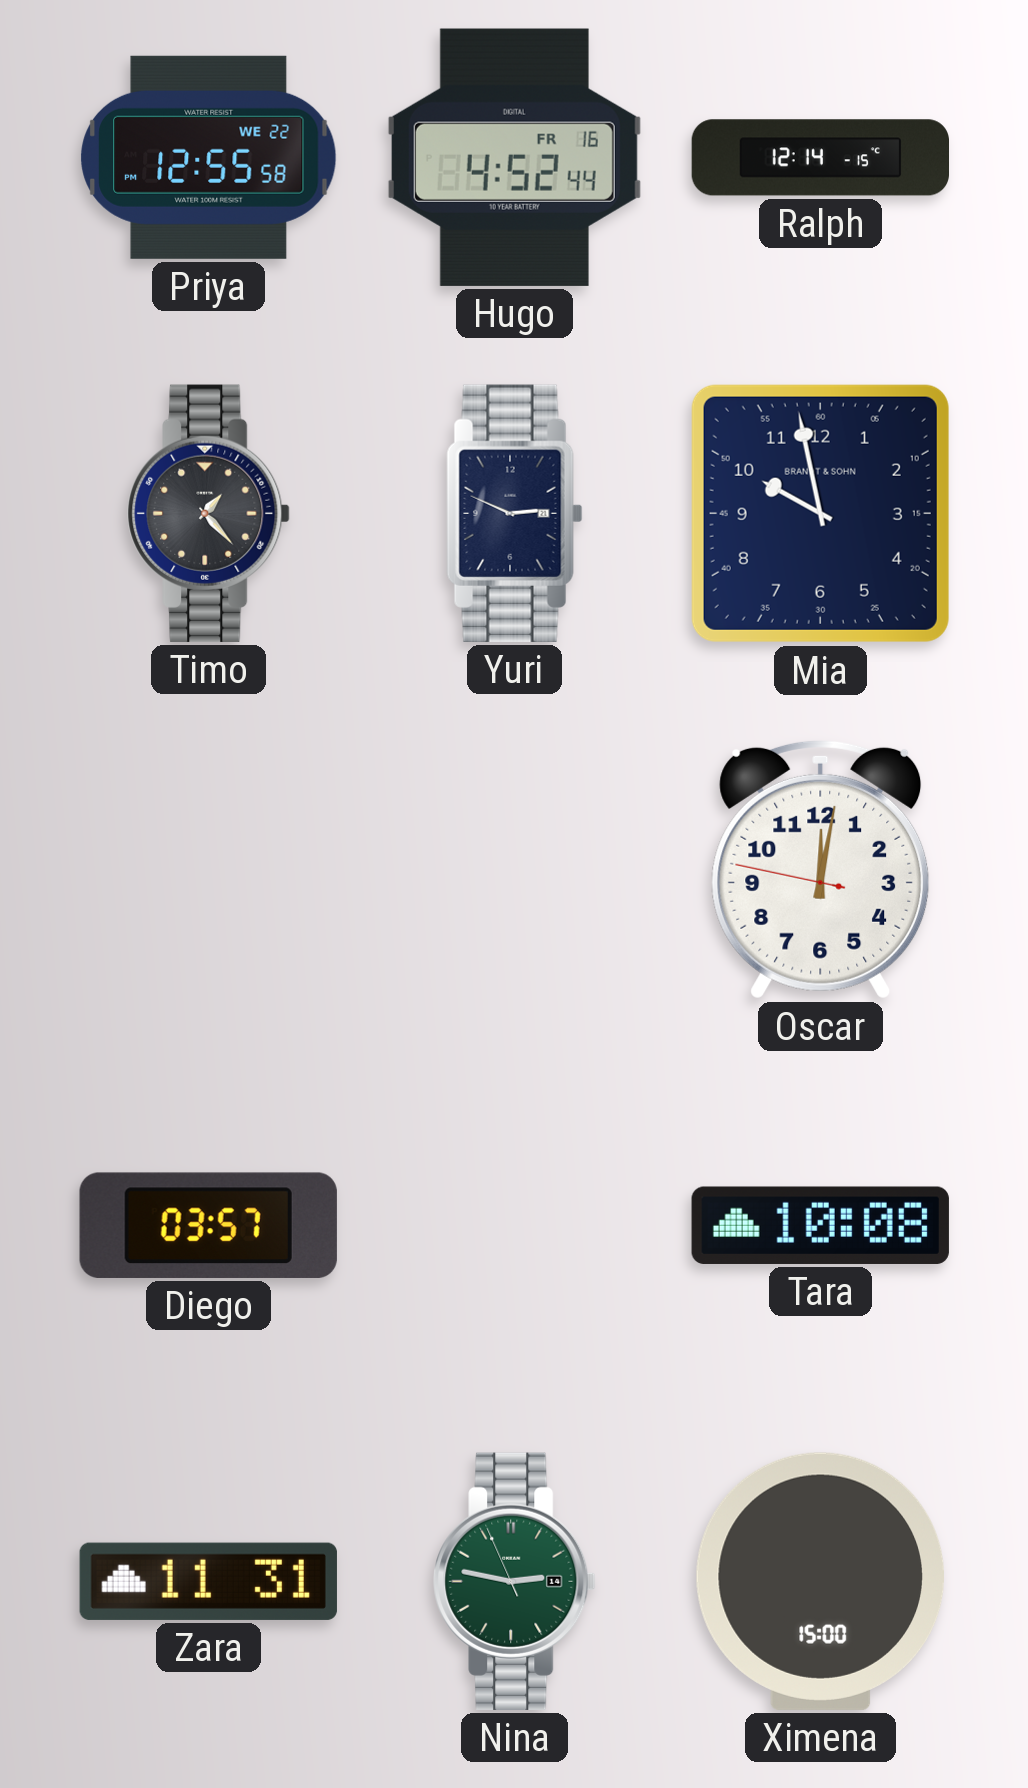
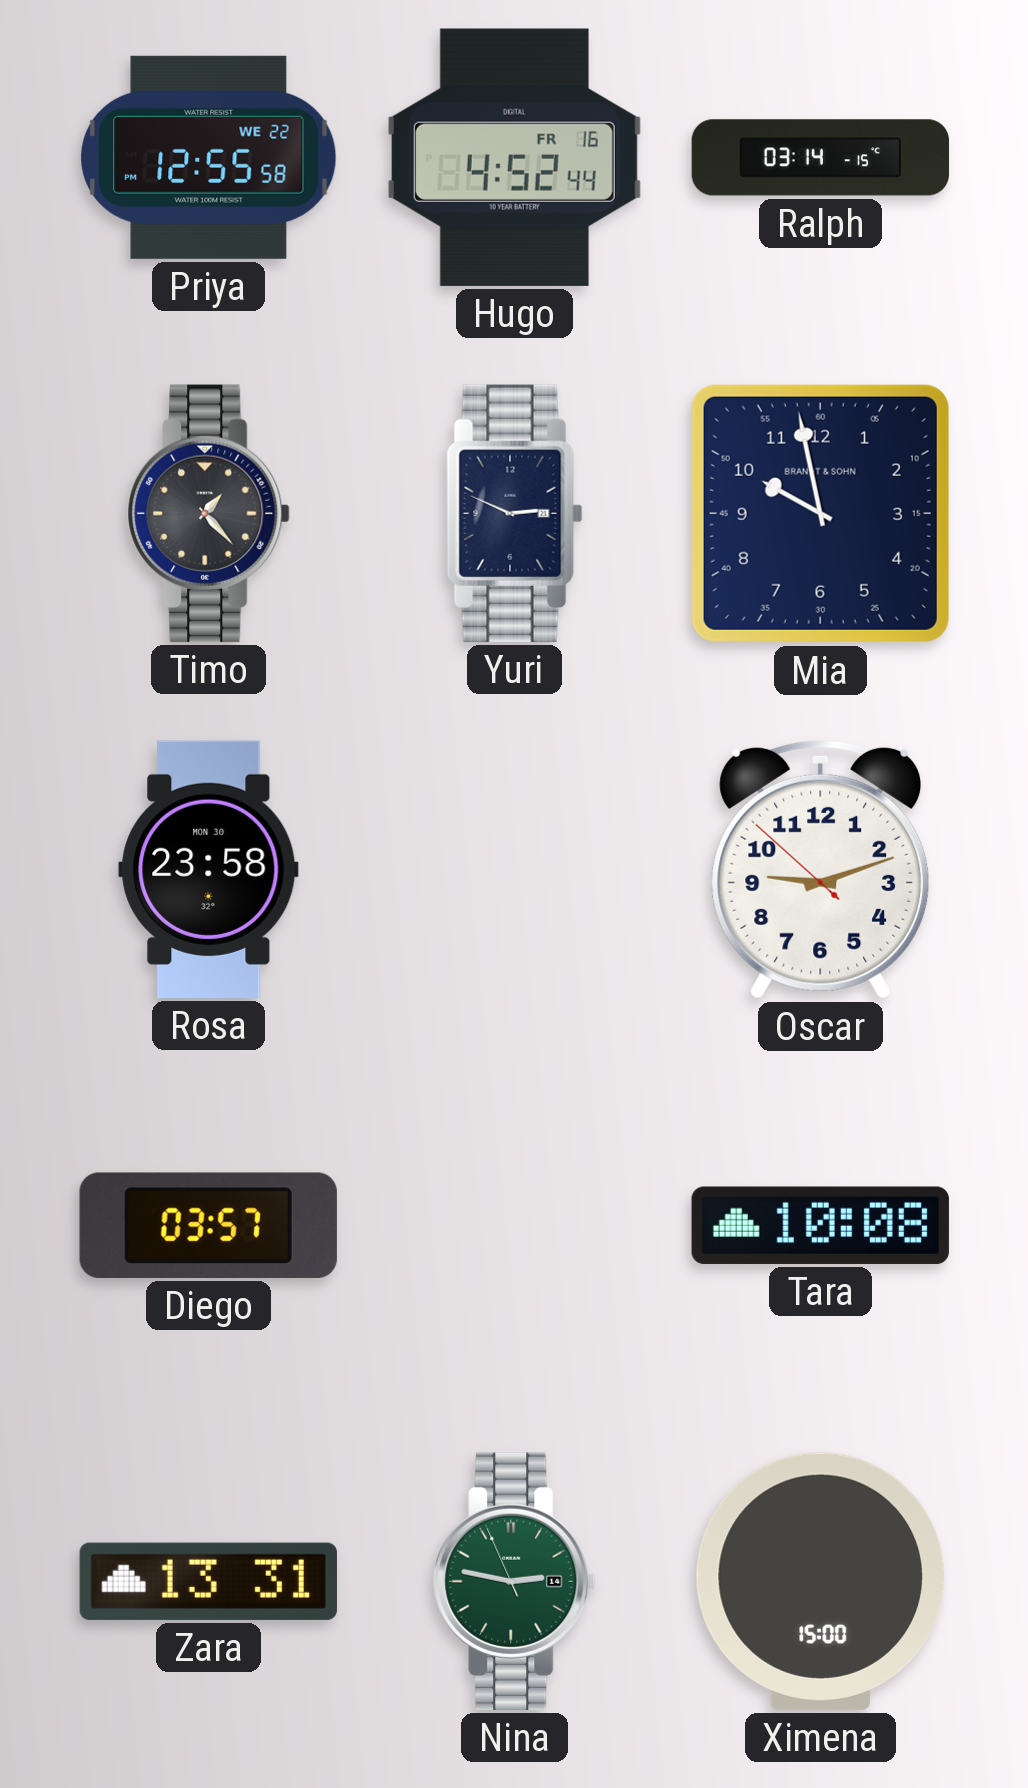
Ralph: 12:14 -> 03:14
Rosa: none -> 23:58
Oscar: 12:01 -> 9:11
Zara: 11:31 -> 13:31
